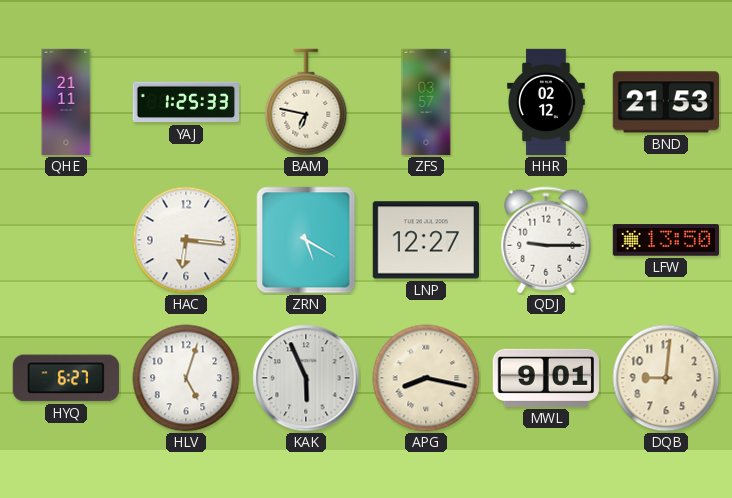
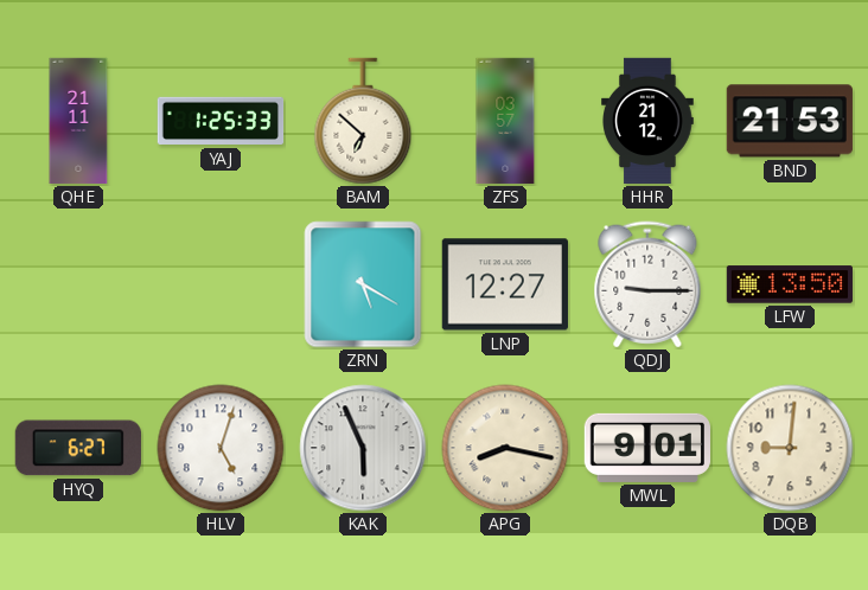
BAM: 6:47 -> 6:52
HHR: 02:12 -> 21:12
HAC: 6:16 -> none
